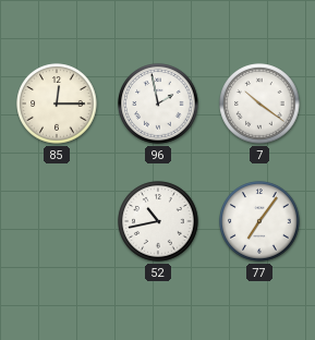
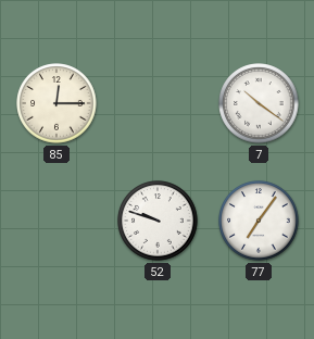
96: 1:58 -> none
52: 10:43 -> 9:48
